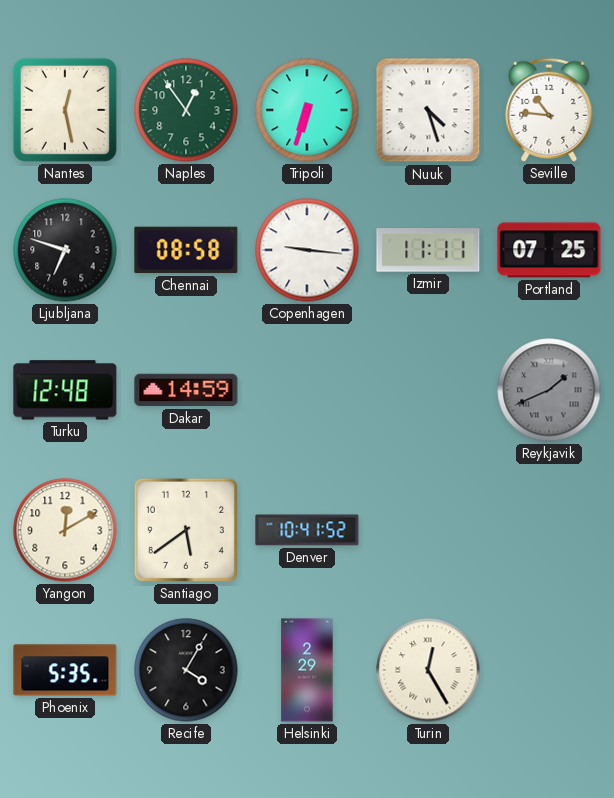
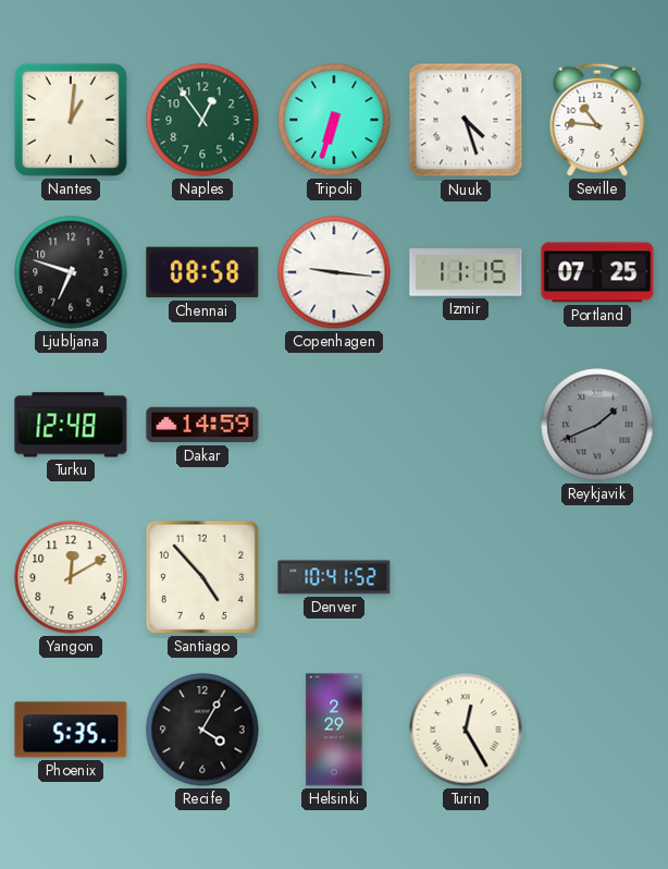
Nantes: 12:28 -> 1:01
Izmir: 11:11 -> 11:15
Santiago: 5:39 -> 4:53
